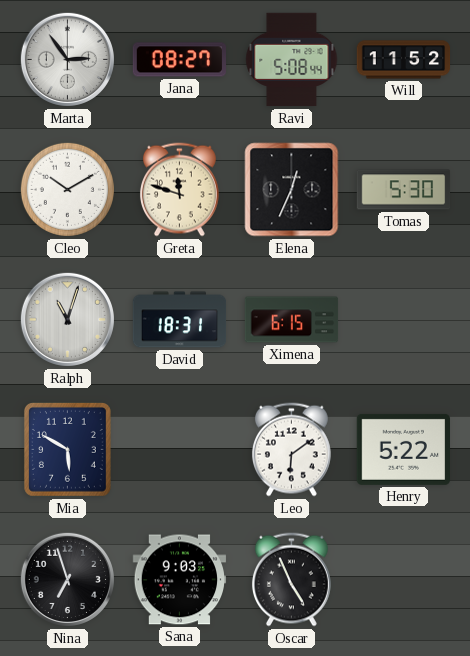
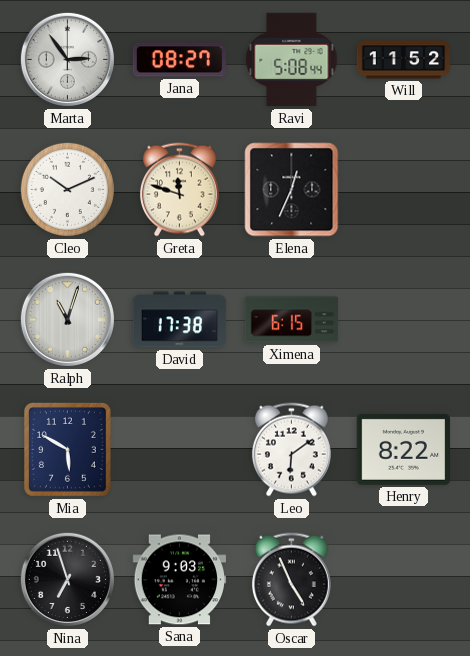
Cleo: 10:10 -> 10:11
Tomas: 5:30 -> none
David: 18:31 -> 17:38
Henry: 5:22 -> 8:22
